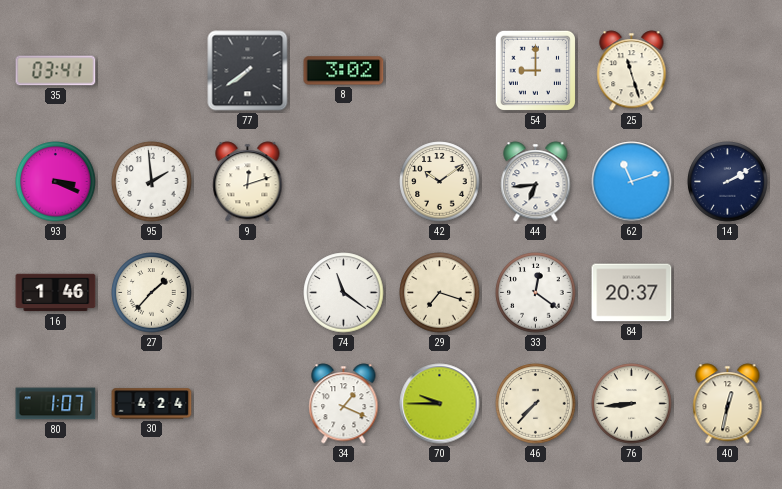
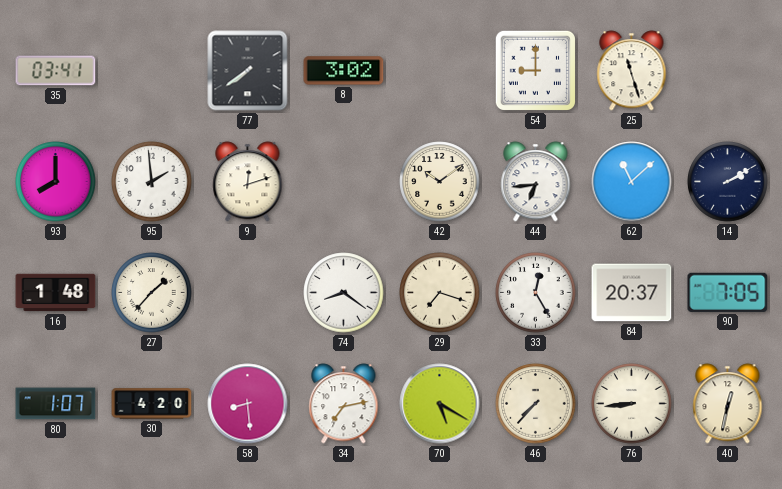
93: 3:19 -> 8:00
62: 11:12 -> 11:08
16: 1:46 -> 1:48
74: 11:21 -> 8:21
33: 12:21 -> 12:25
90: none -> 7:05
30: 4:24 -> 4:20
58: none -> 8:29
34: 1:19 -> 7:13
70: 9:45 -> 5:20
